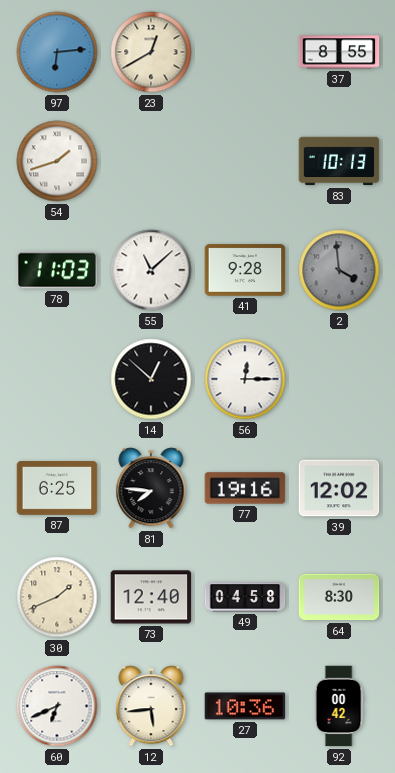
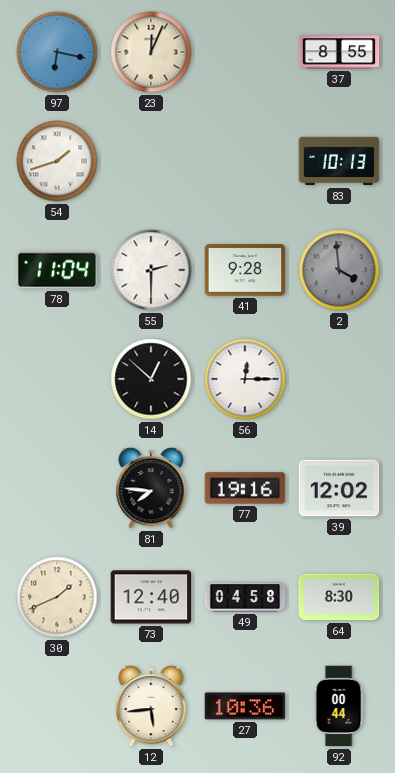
97: 6:14 -> 6:17
23: 12:40 -> 12:04
78: 11:03 -> 11:04
55: 11:08 -> 2:30
87: 6:25 -> none
60: 6:41 -> none
92: 00:42 -> 00:44
